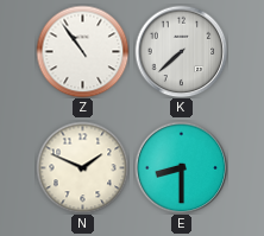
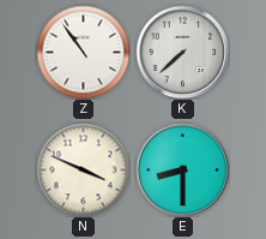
N: 1:49 -> 3:49
